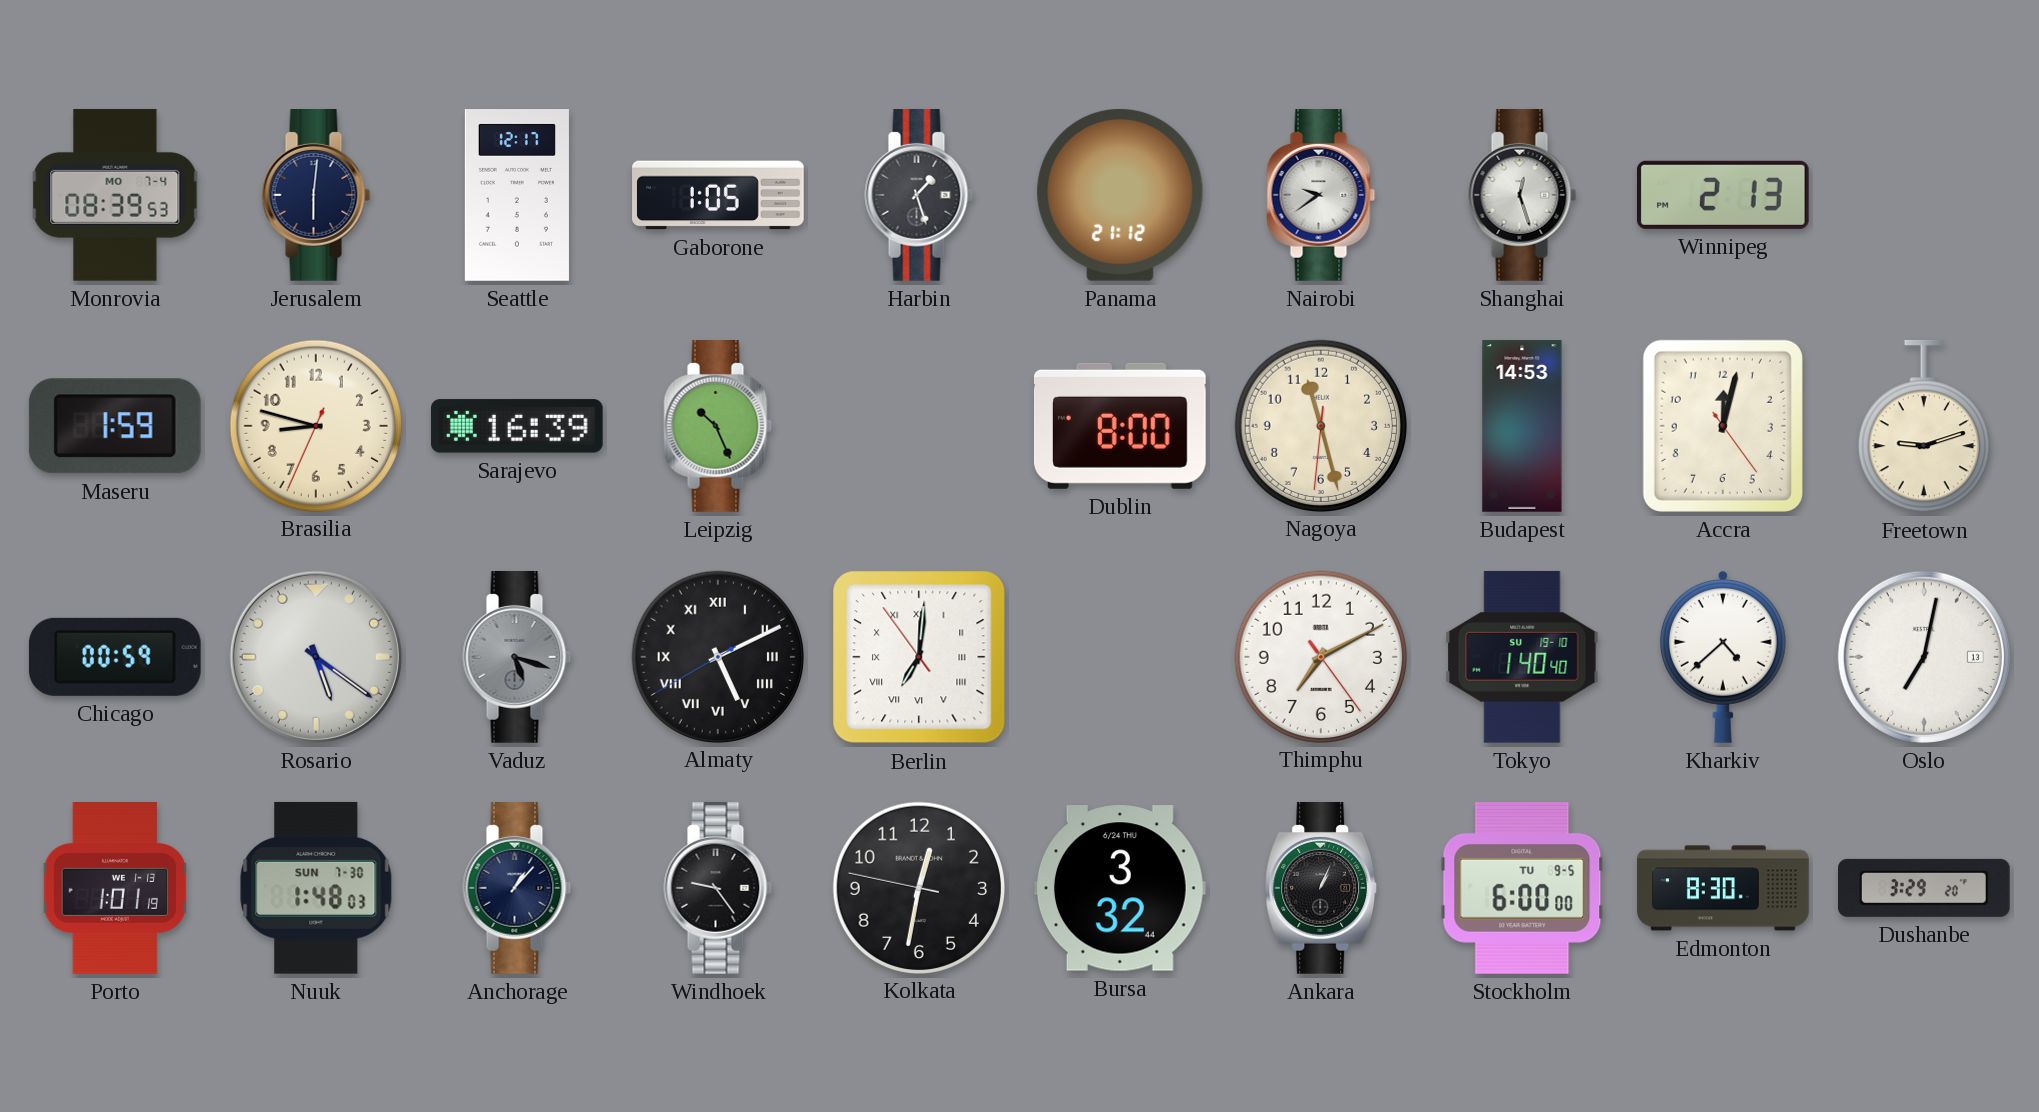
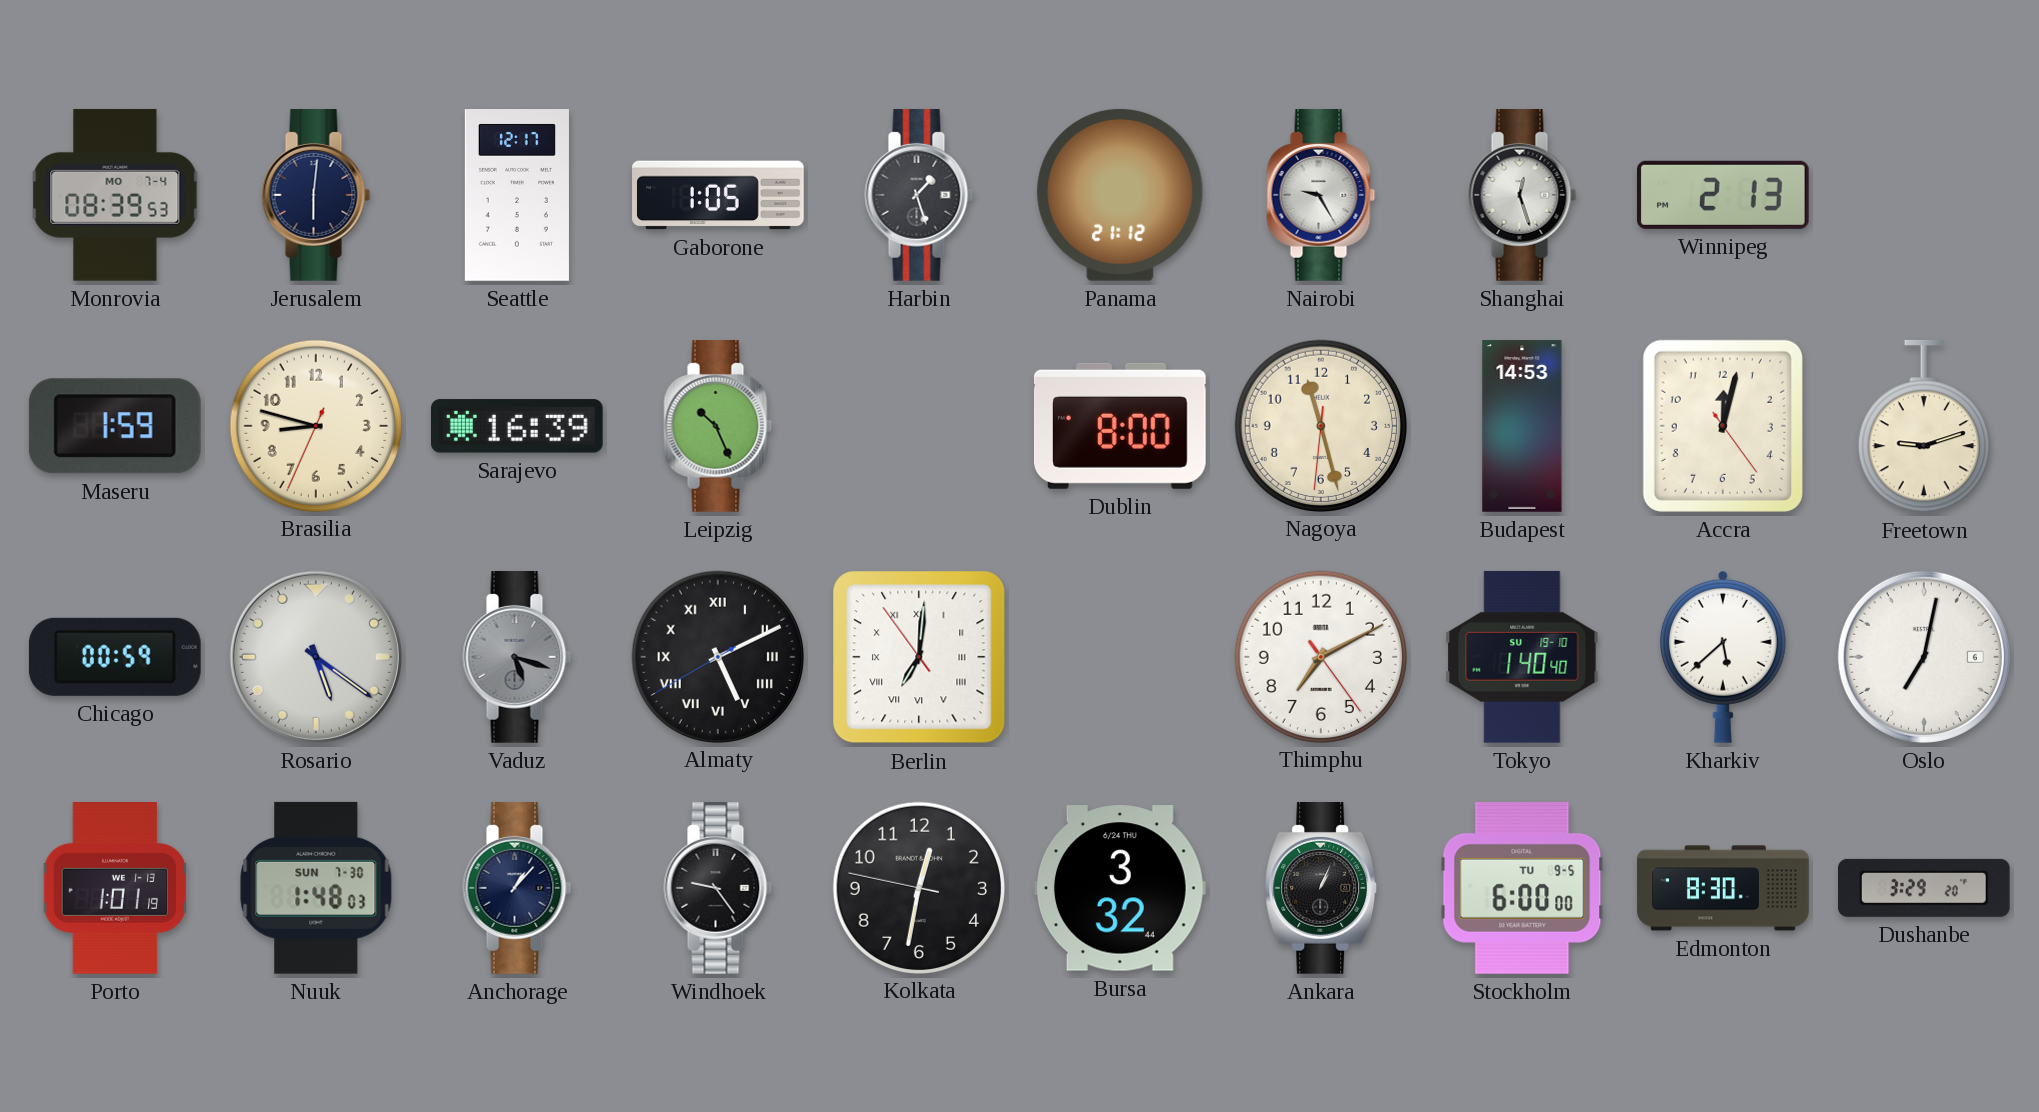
Nairobi: 9:39 -> 9:25
Kharkiv: 4:38 -> 5:38
Oslo date: 13 -> 6
